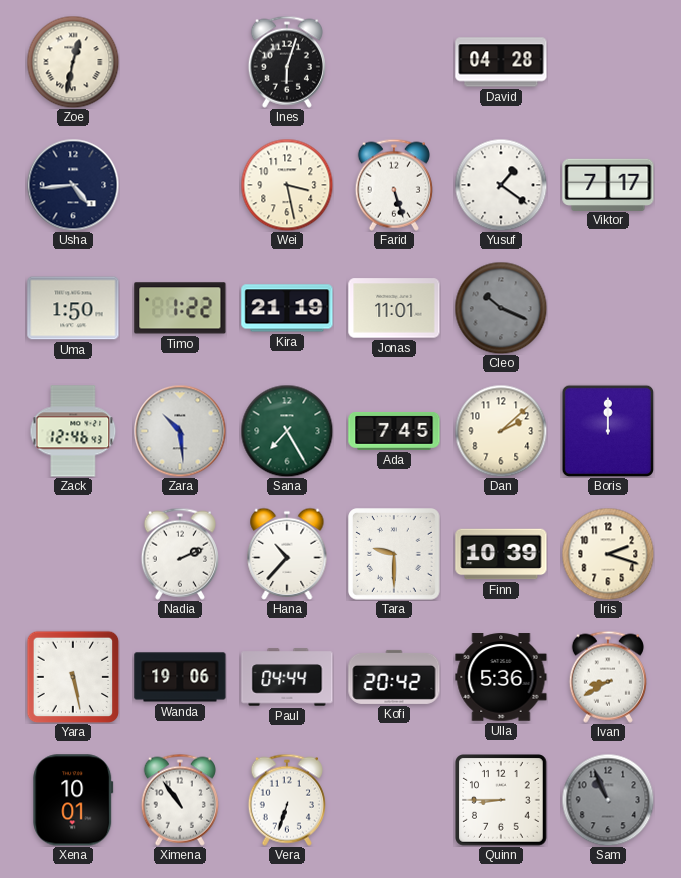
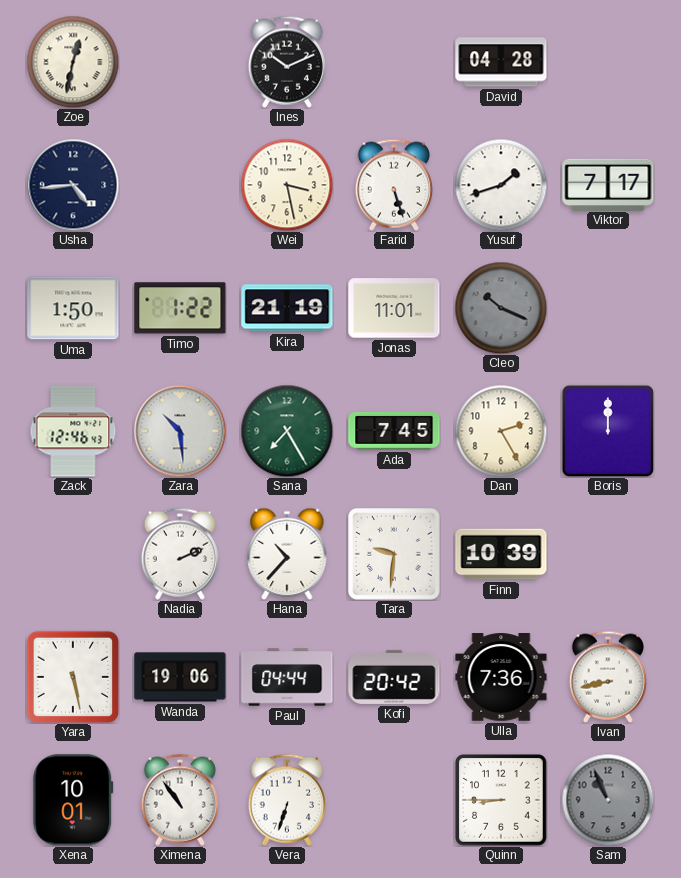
Ines: 6:03 -> 10:11
Yusuf: 1:21 -> 1:42
Dan: 2:08 -> 2:25
Tara: 9:30 -> 9:31
Iris: 2:18 -> none
Ulla: 5:36 -> 7:36
Ivan: 8:40 -> 8:43
